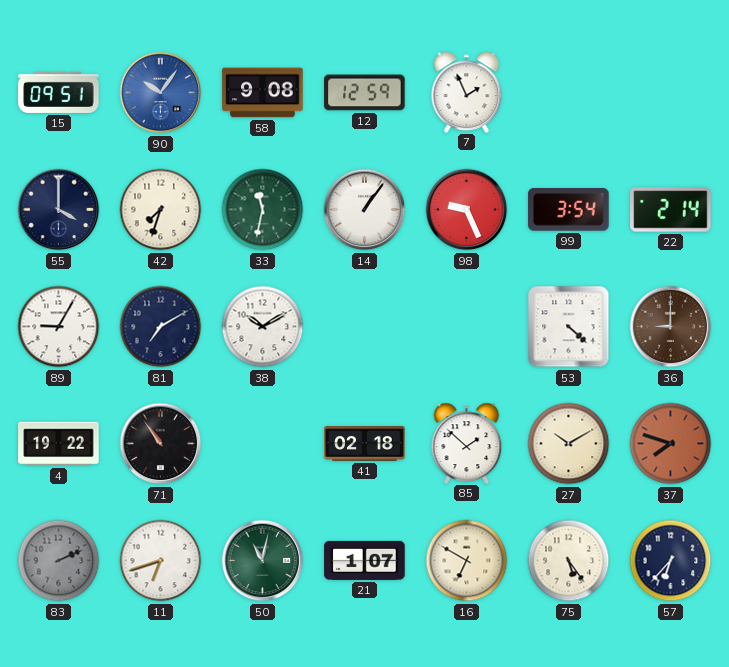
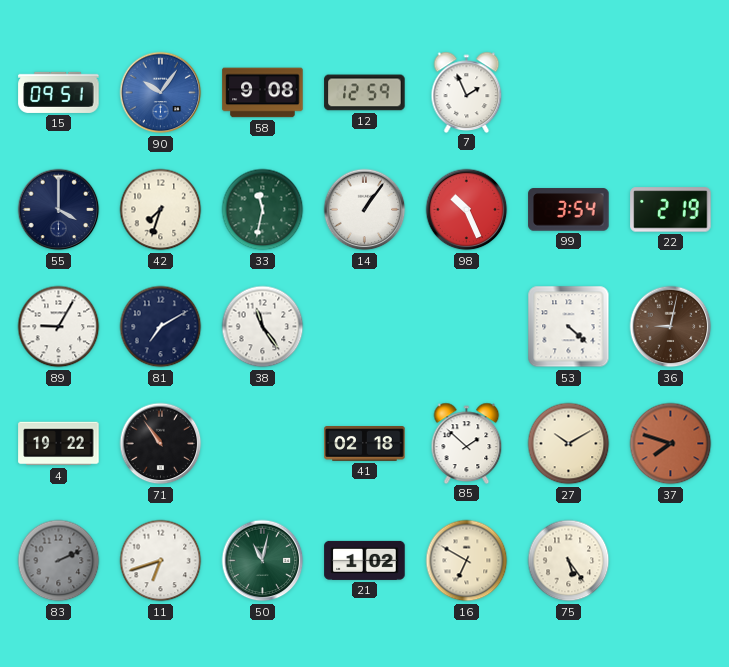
98: 9:26 -> 10:26
22: 2:14 -> 2:19
38: 10:10 -> 11:24
36: 9:00 -> 9:02
21: 1:07 -> 1:02
57: 6:37 -> none
